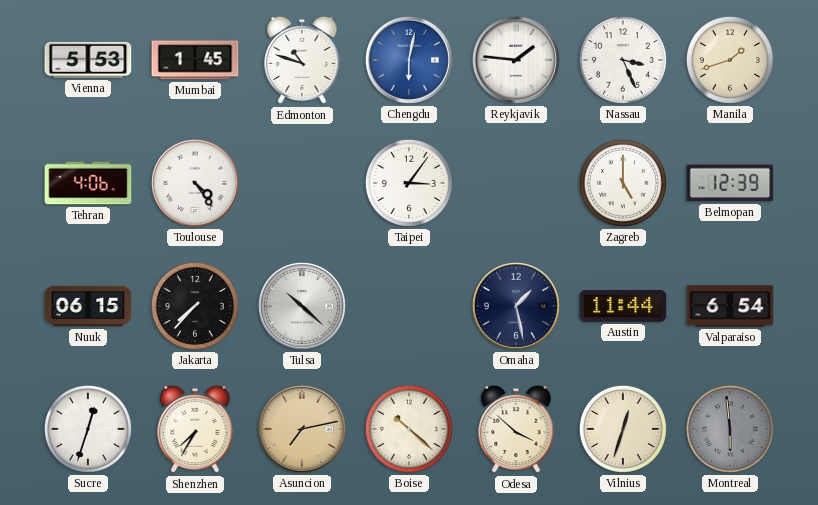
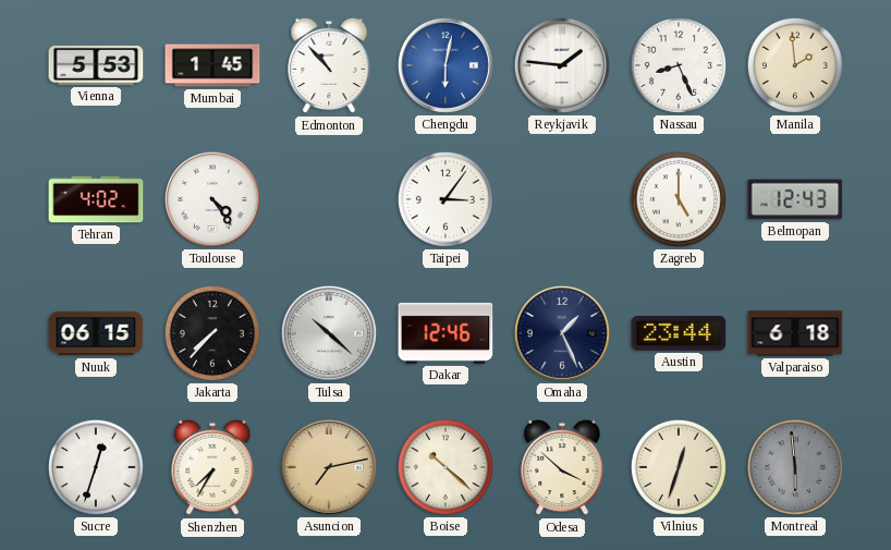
Edmonton: 10:48 -> 10:53
Nassau: 3:26 -> 8:26
Manila: 1:42 -> 1:59
Tehran: 4:06 -> 4:02
Belmopan: 12:39 -> 12:43
Dakar: none -> 12:46
Omaha: 1:28 -> 1:26
Austin: 11:44 -> 23:44
Valparaiso: 6:54 -> 6:18
